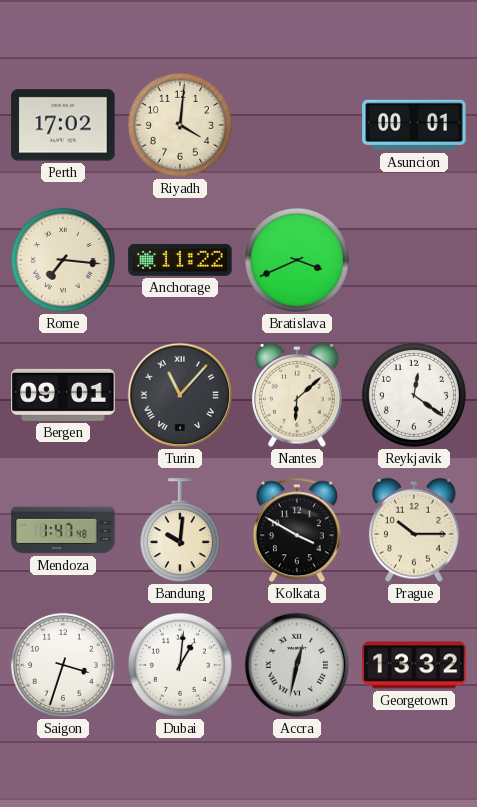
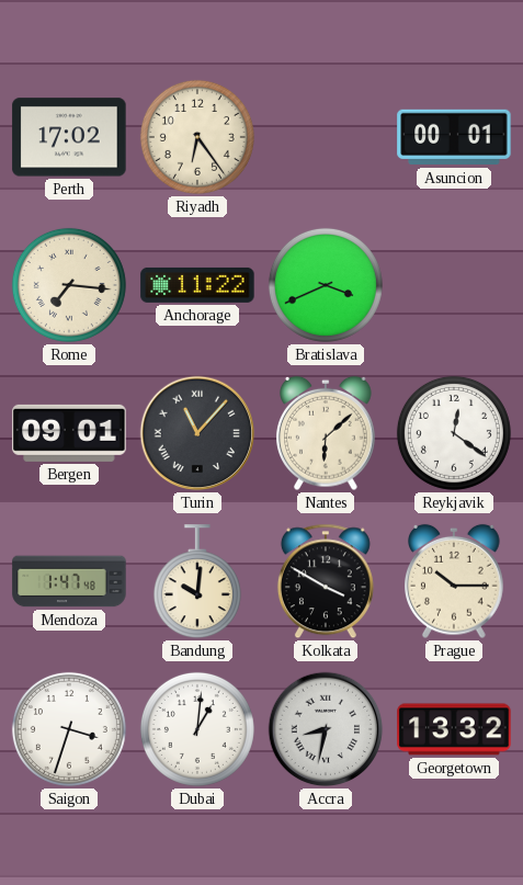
Riyadh: 4:01 -> 6:24
Accra: 12:32 -> 8:32
